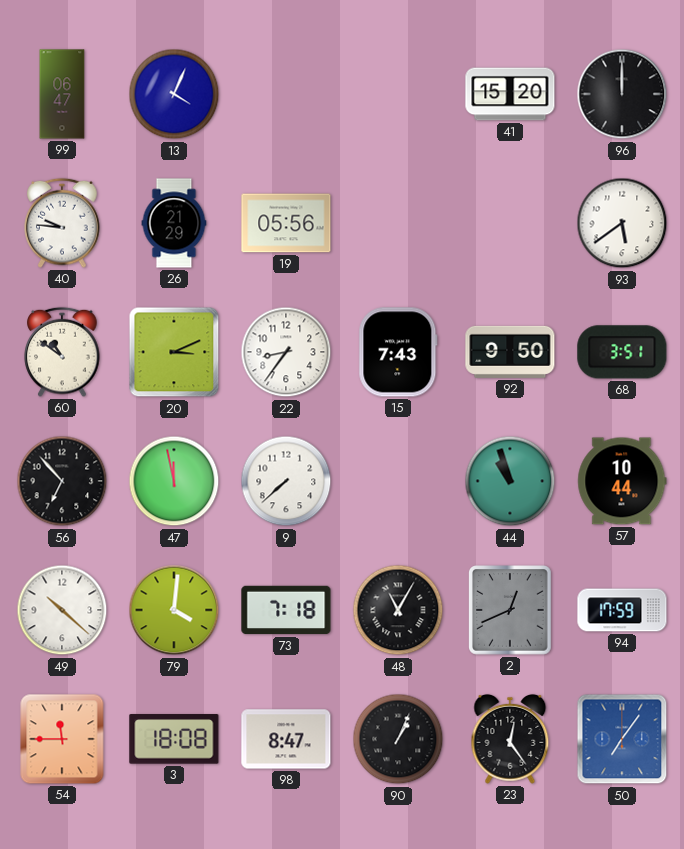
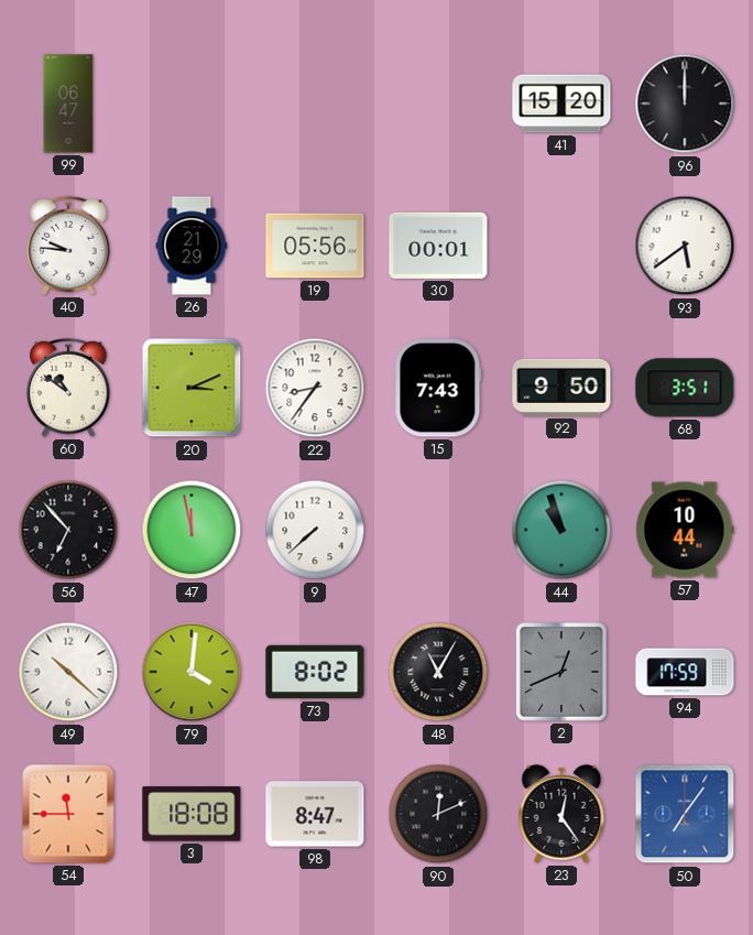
13: 4:04 -> none
30: none -> 00:01
73: 7:18 -> 8:02
90: 1:04 -> 12:11
